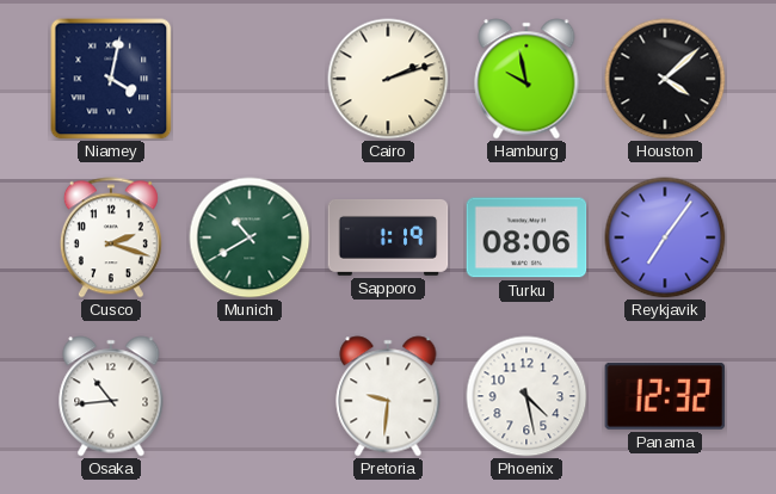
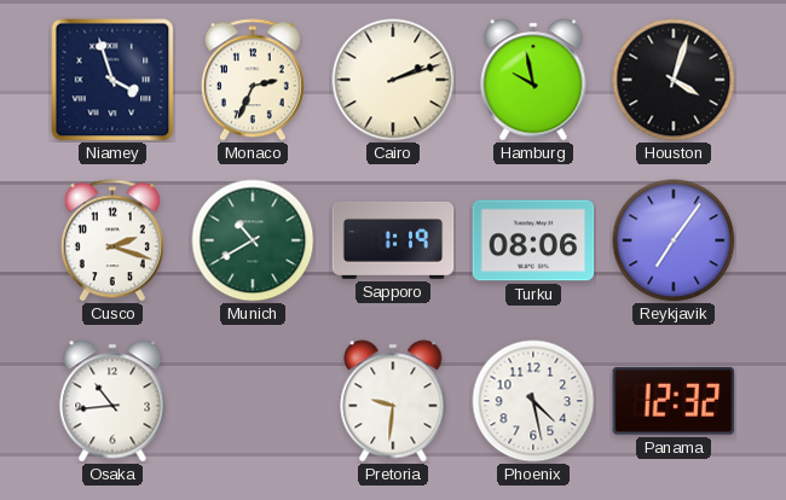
Niamey: 4:02 -> 3:57
Monaco: none -> 2:34
Houston: 4:08 -> 4:03
